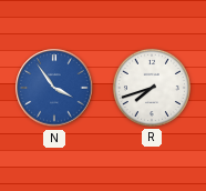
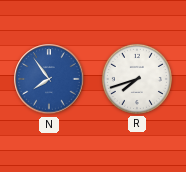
N: 3:54 -> 7:54
